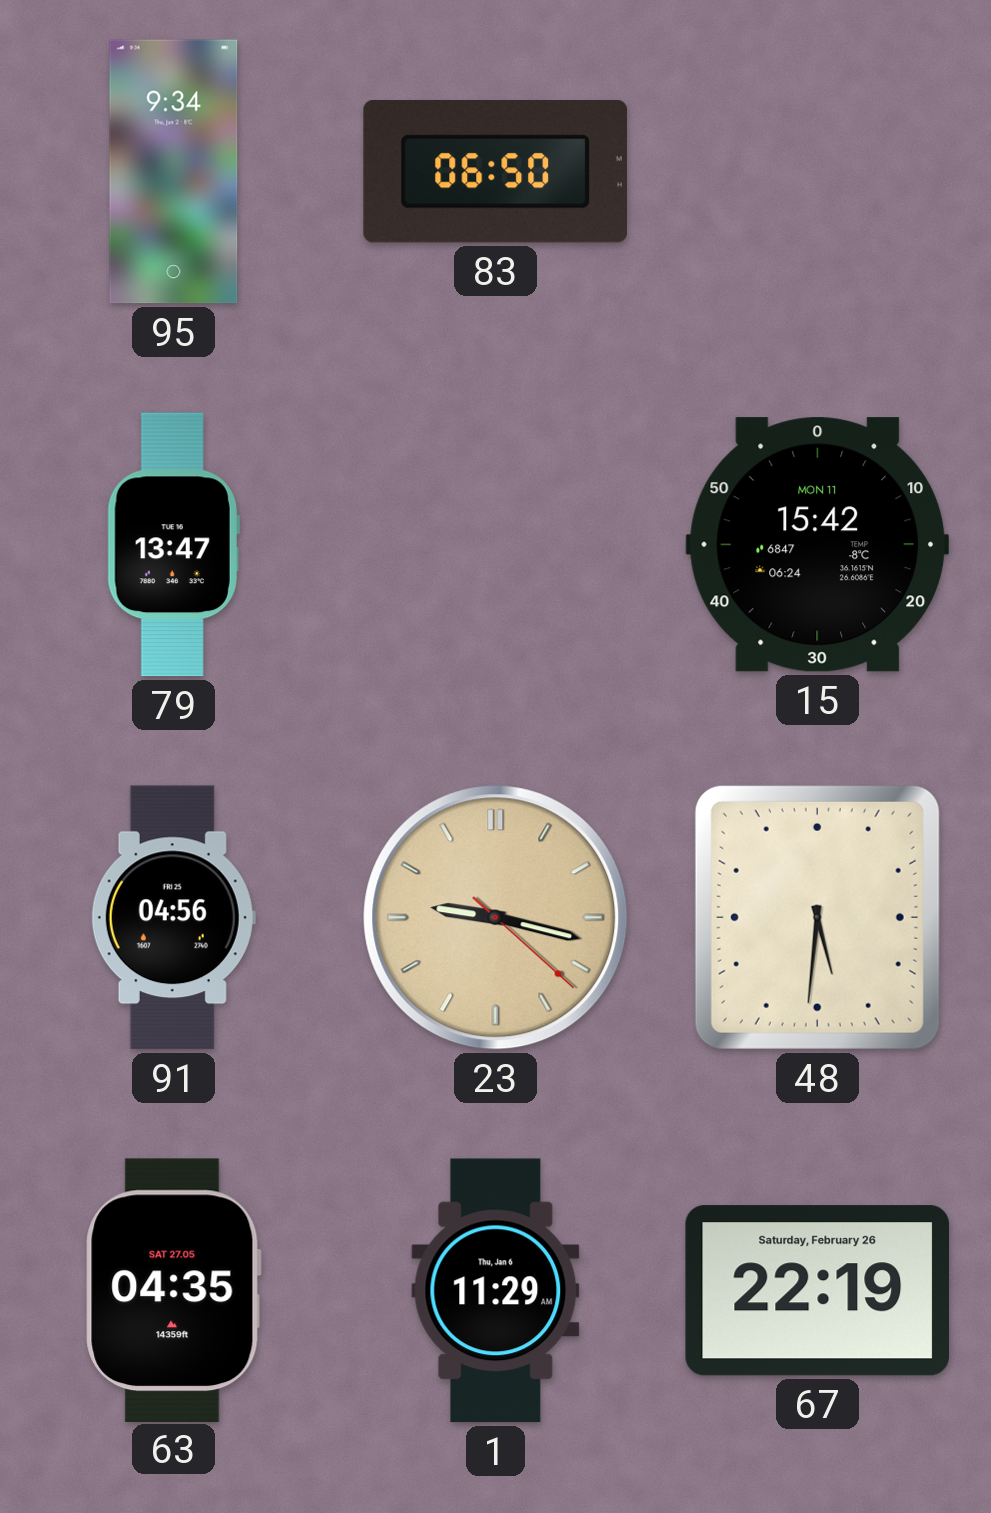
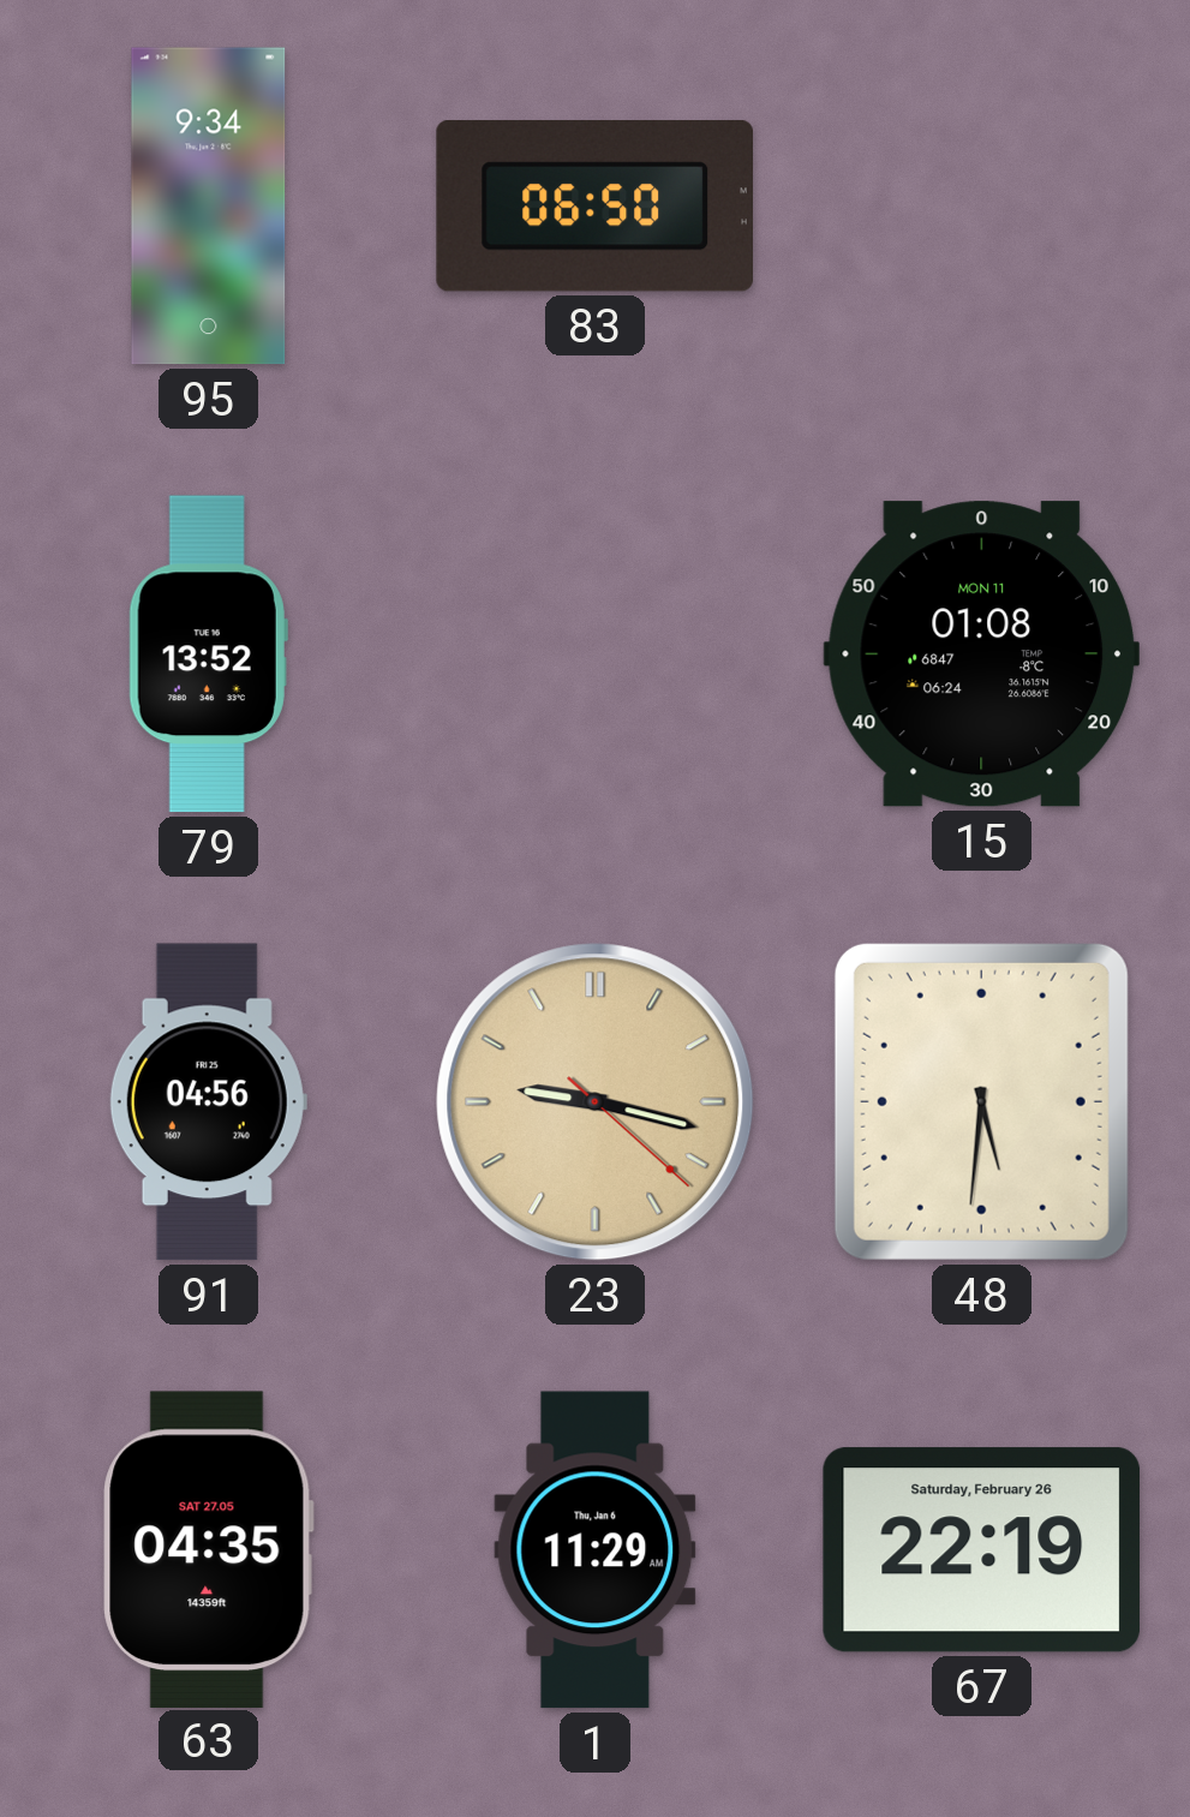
79: 13:47 -> 13:52
15: 15:42 -> 01:08
